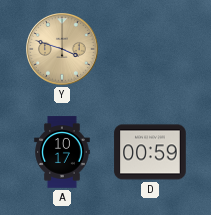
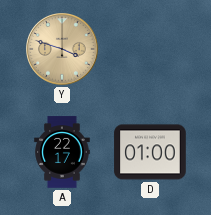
A: 10:17 -> 22:17
D: 00:59 -> 01:00
